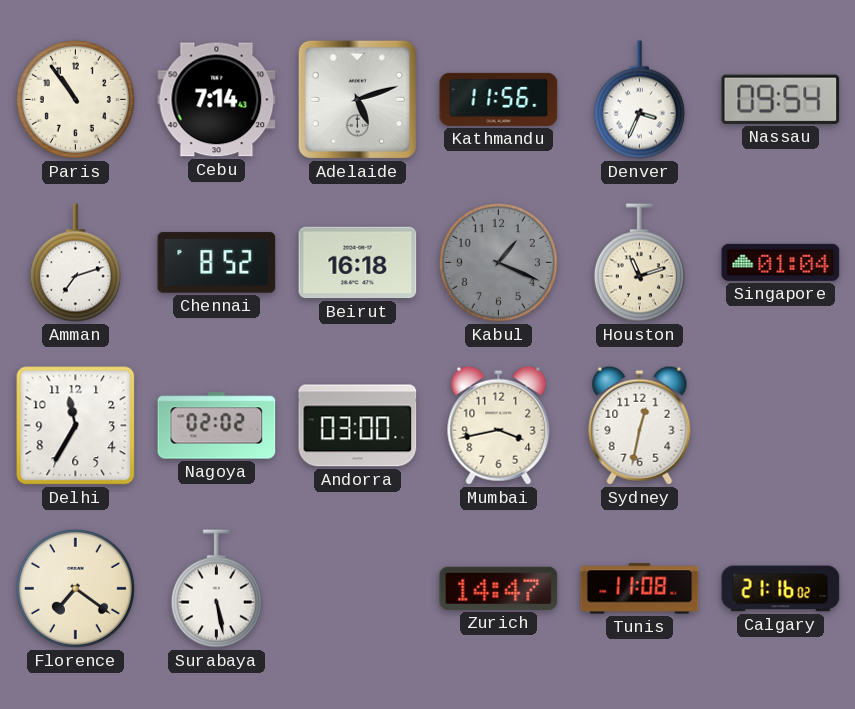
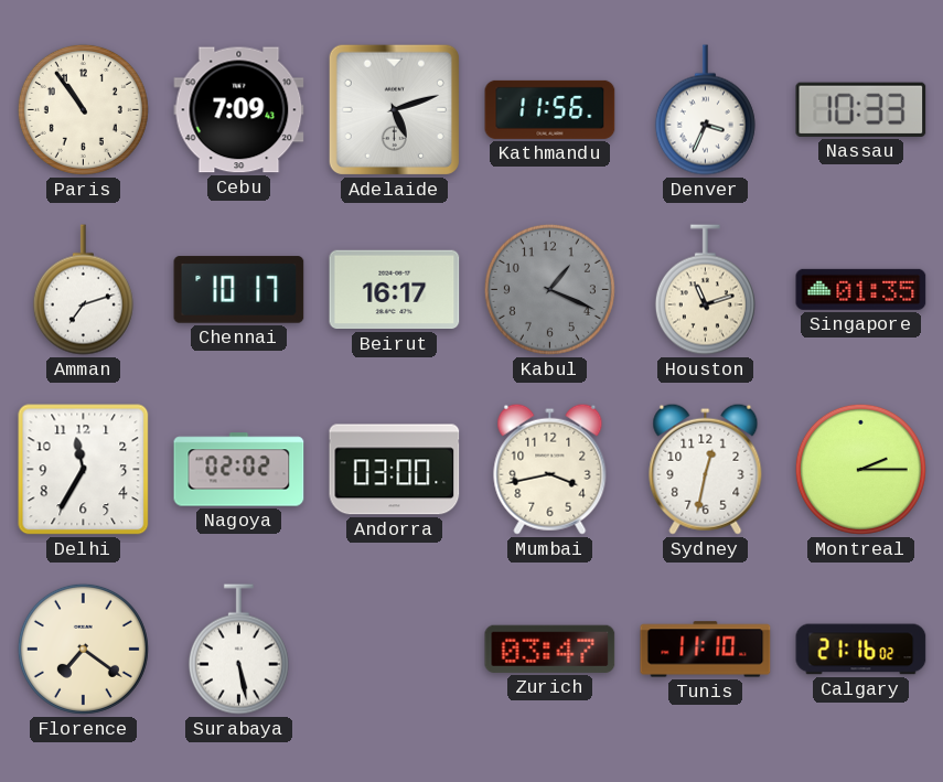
Cebu: 7:14 -> 7:09
Nassau: 09:54 -> 10:33
Chennai: 8:52 -> 10:17
Beirut: 16:18 -> 16:17
Singapore: 01:04 -> 01:35
Montreal: none -> 2:15
Zurich: 14:47 -> 03:47
Tunis: 11:08 -> 11:10
